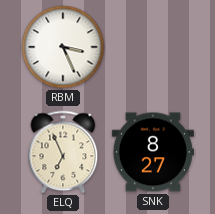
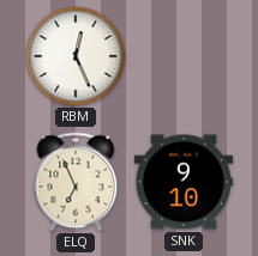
RBM: 3:26 -> 12:26
SNK: 8:27 -> 9:10
